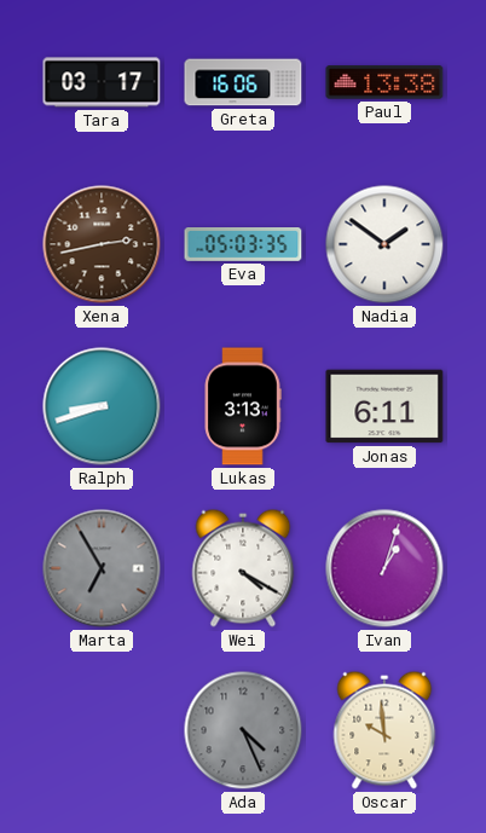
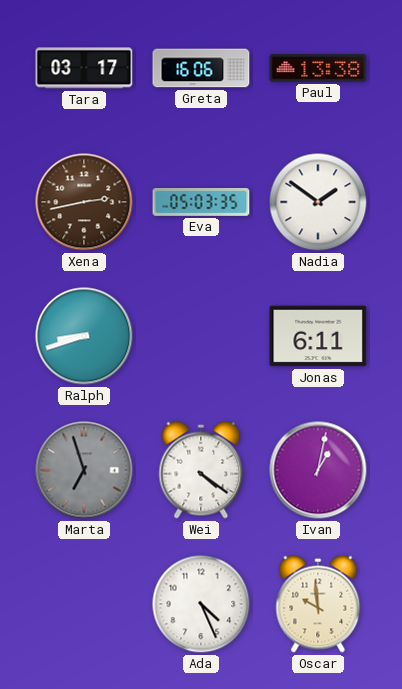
Lukas: 3:13 -> none
Marta: 6:55 -> 6:57
Wei: 4:20 -> 4:21
Ivan: 1:03 -> 1:02
Ada dial: grey -> white
